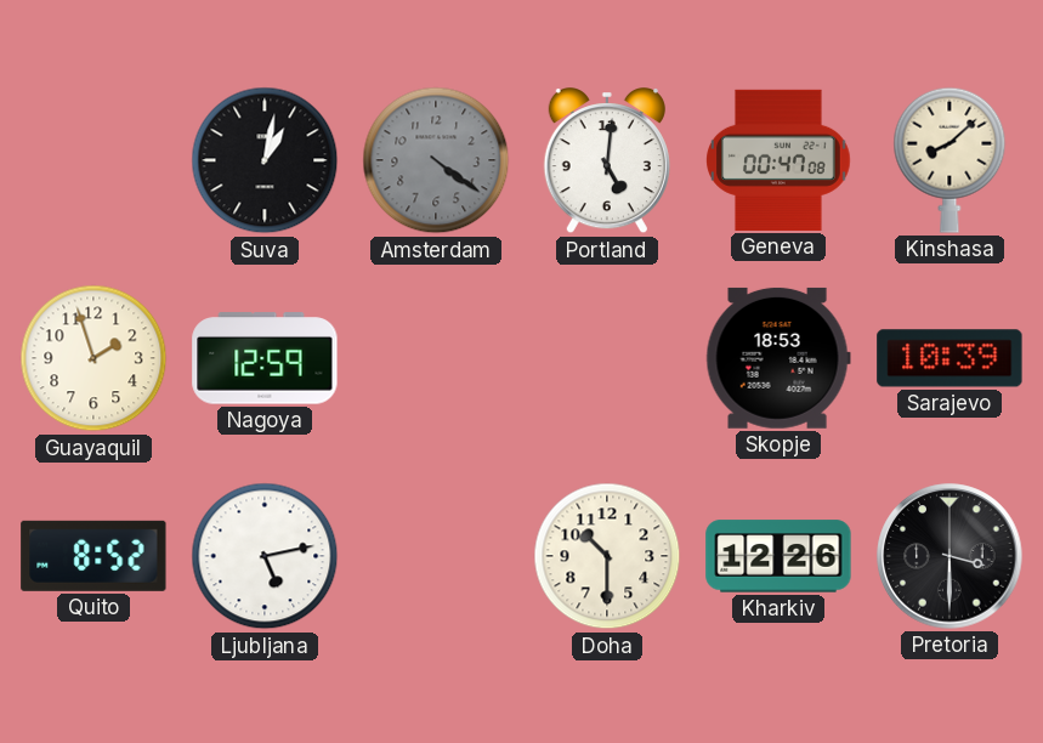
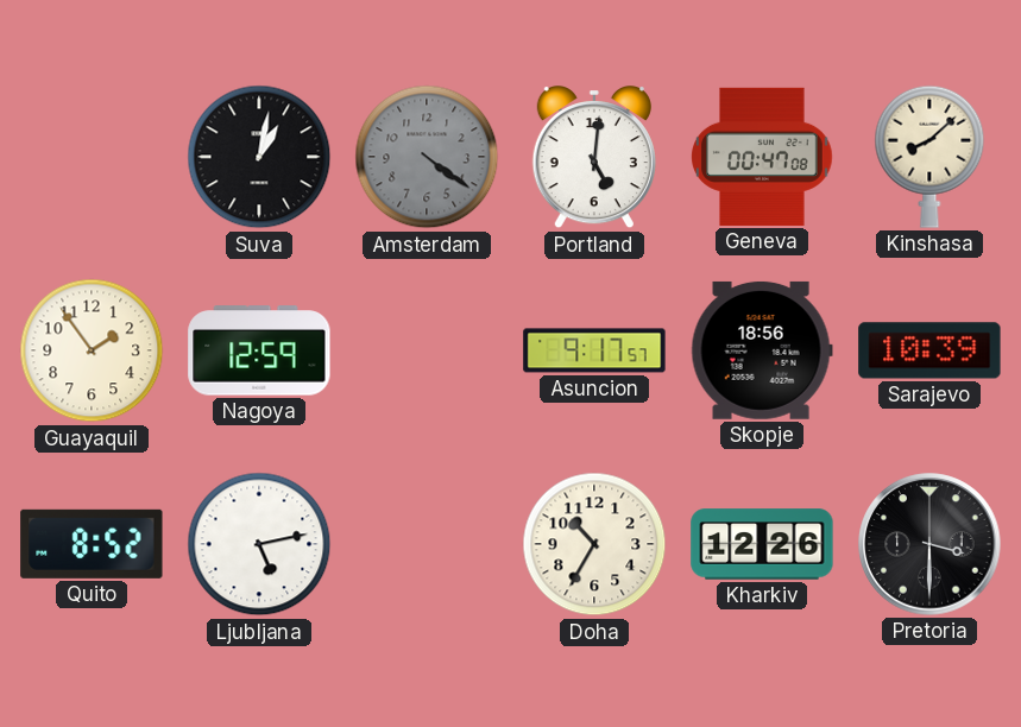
Guayaquil: 1:57 -> 1:54
Asuncion: none -> 9:17
Skopje: 18:53 -> 18:56
Doha: 10:30 -> 10:35
